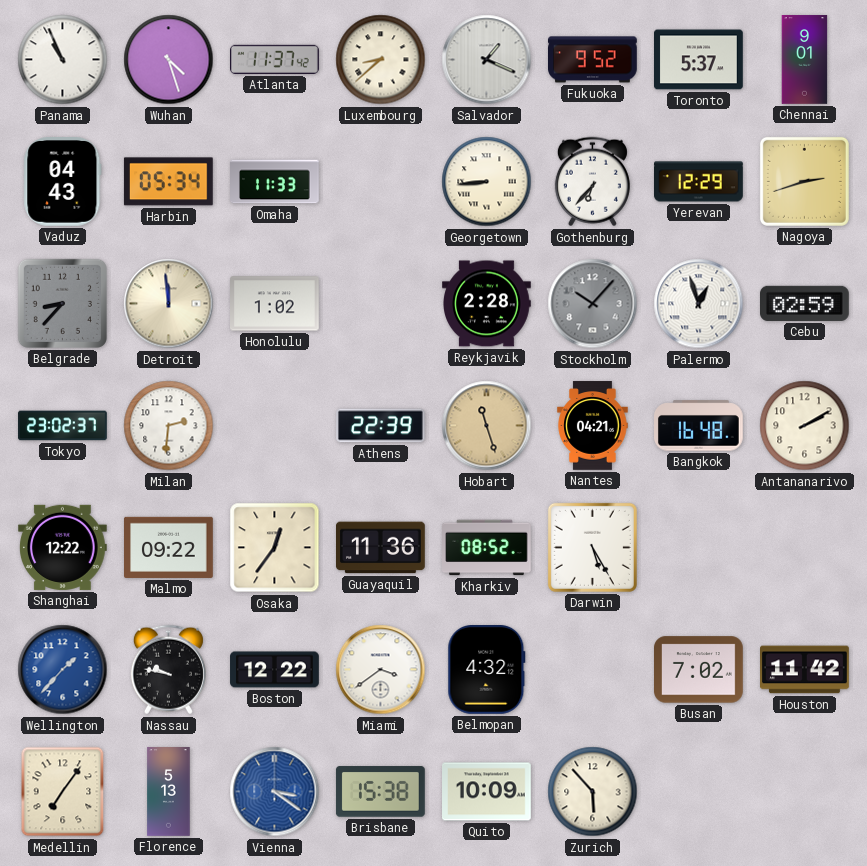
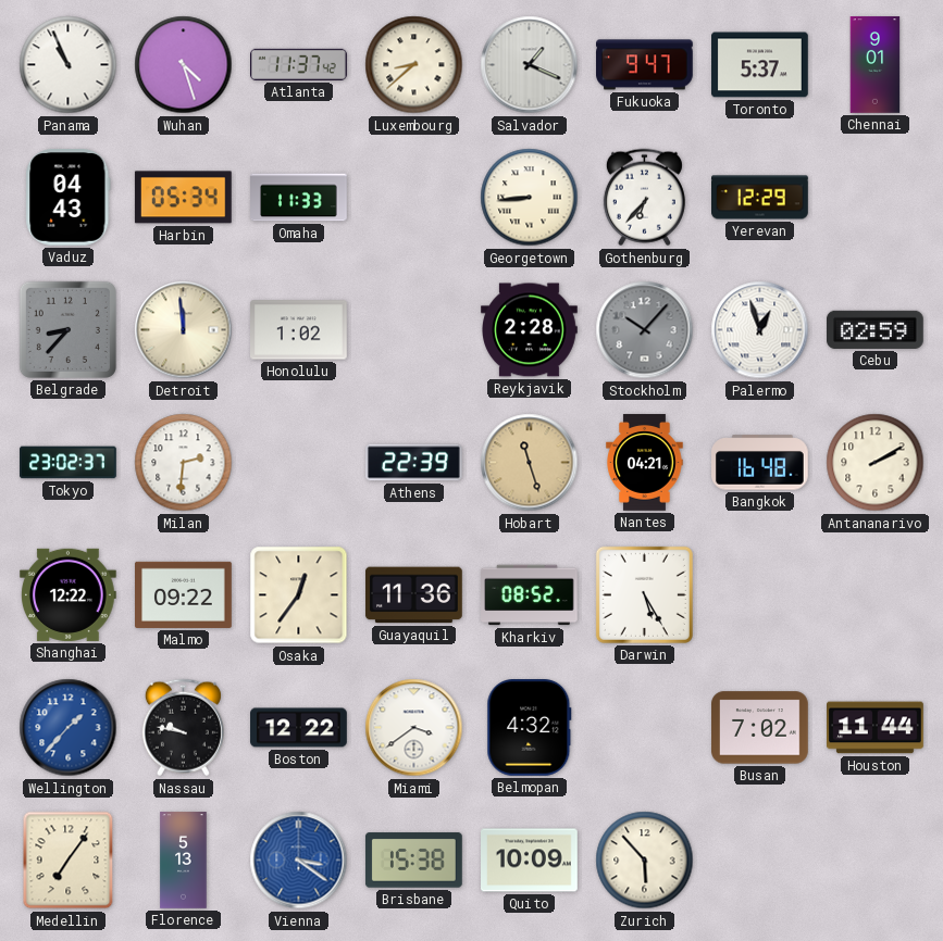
Fukuoka: 9:52 -> 9:47
Nagoya: 2:42 -> none
Houston: 11:42 -> 11:44
